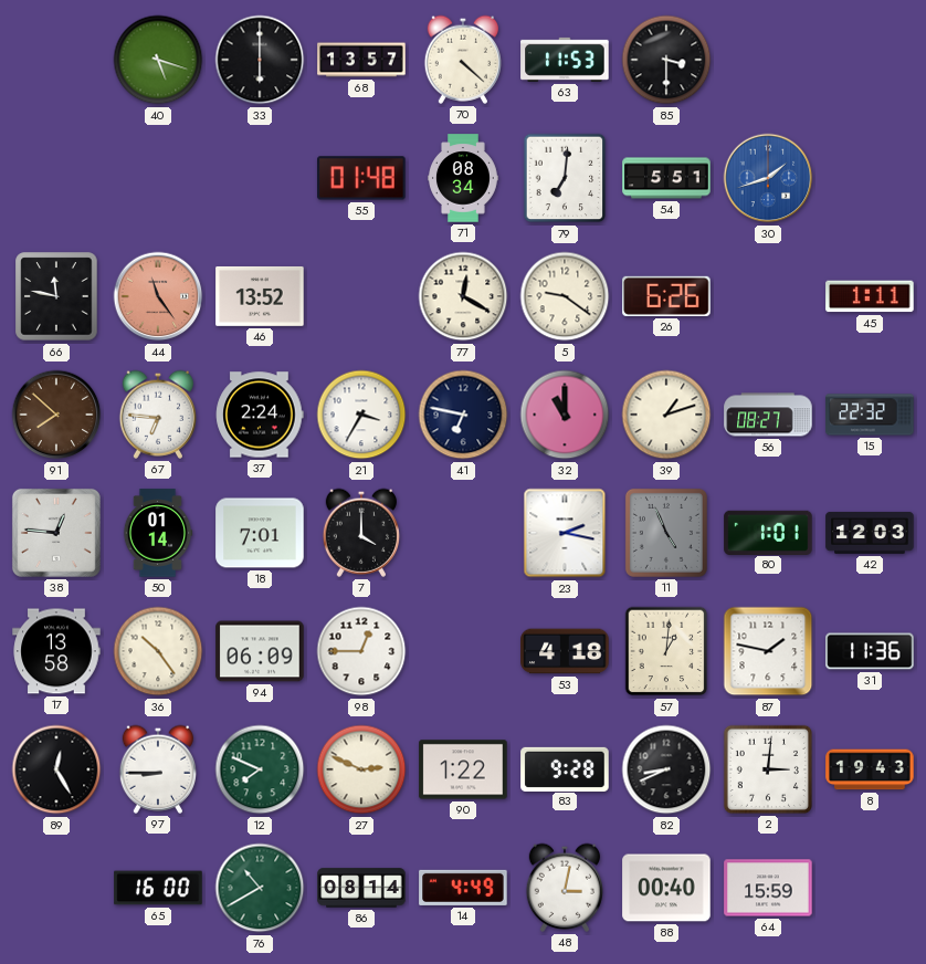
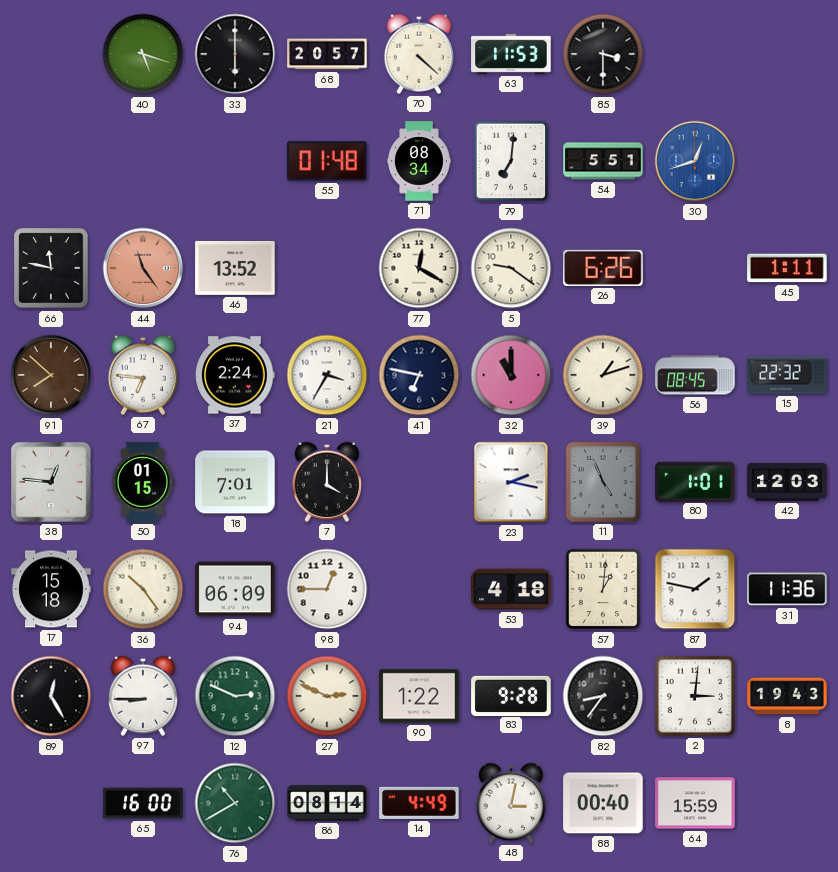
68: 13:57 -> 20:57
30: 1:42 -> 12:42
56: 08:27 -> 08:45
50: 01:14 -> 01:15
17: 13:58 -> 15:18
12: 7:49 -> 2:49
82: 8:41 -> 8:36
